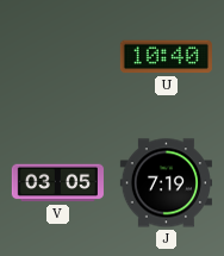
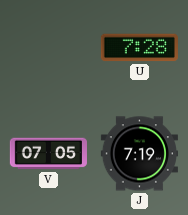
U: 10:40 -> 7:28
V: 03:05 -> 07:05
